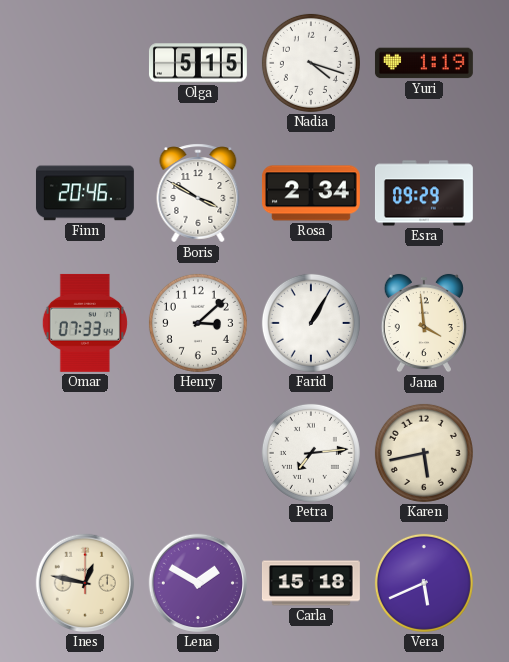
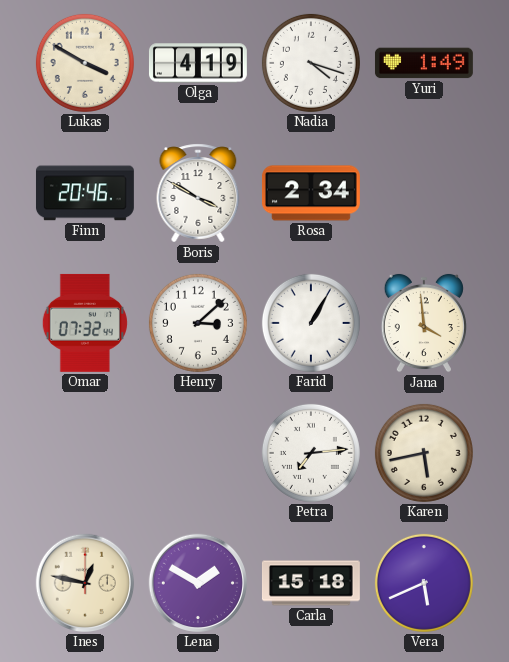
Lukas: none -> 3:50
Olga: 5:15 -> 4:19
Yuri: 1:19 -> 1:49
Esra: 09:29 -> none
Omar: 07:33 -> 07:32
